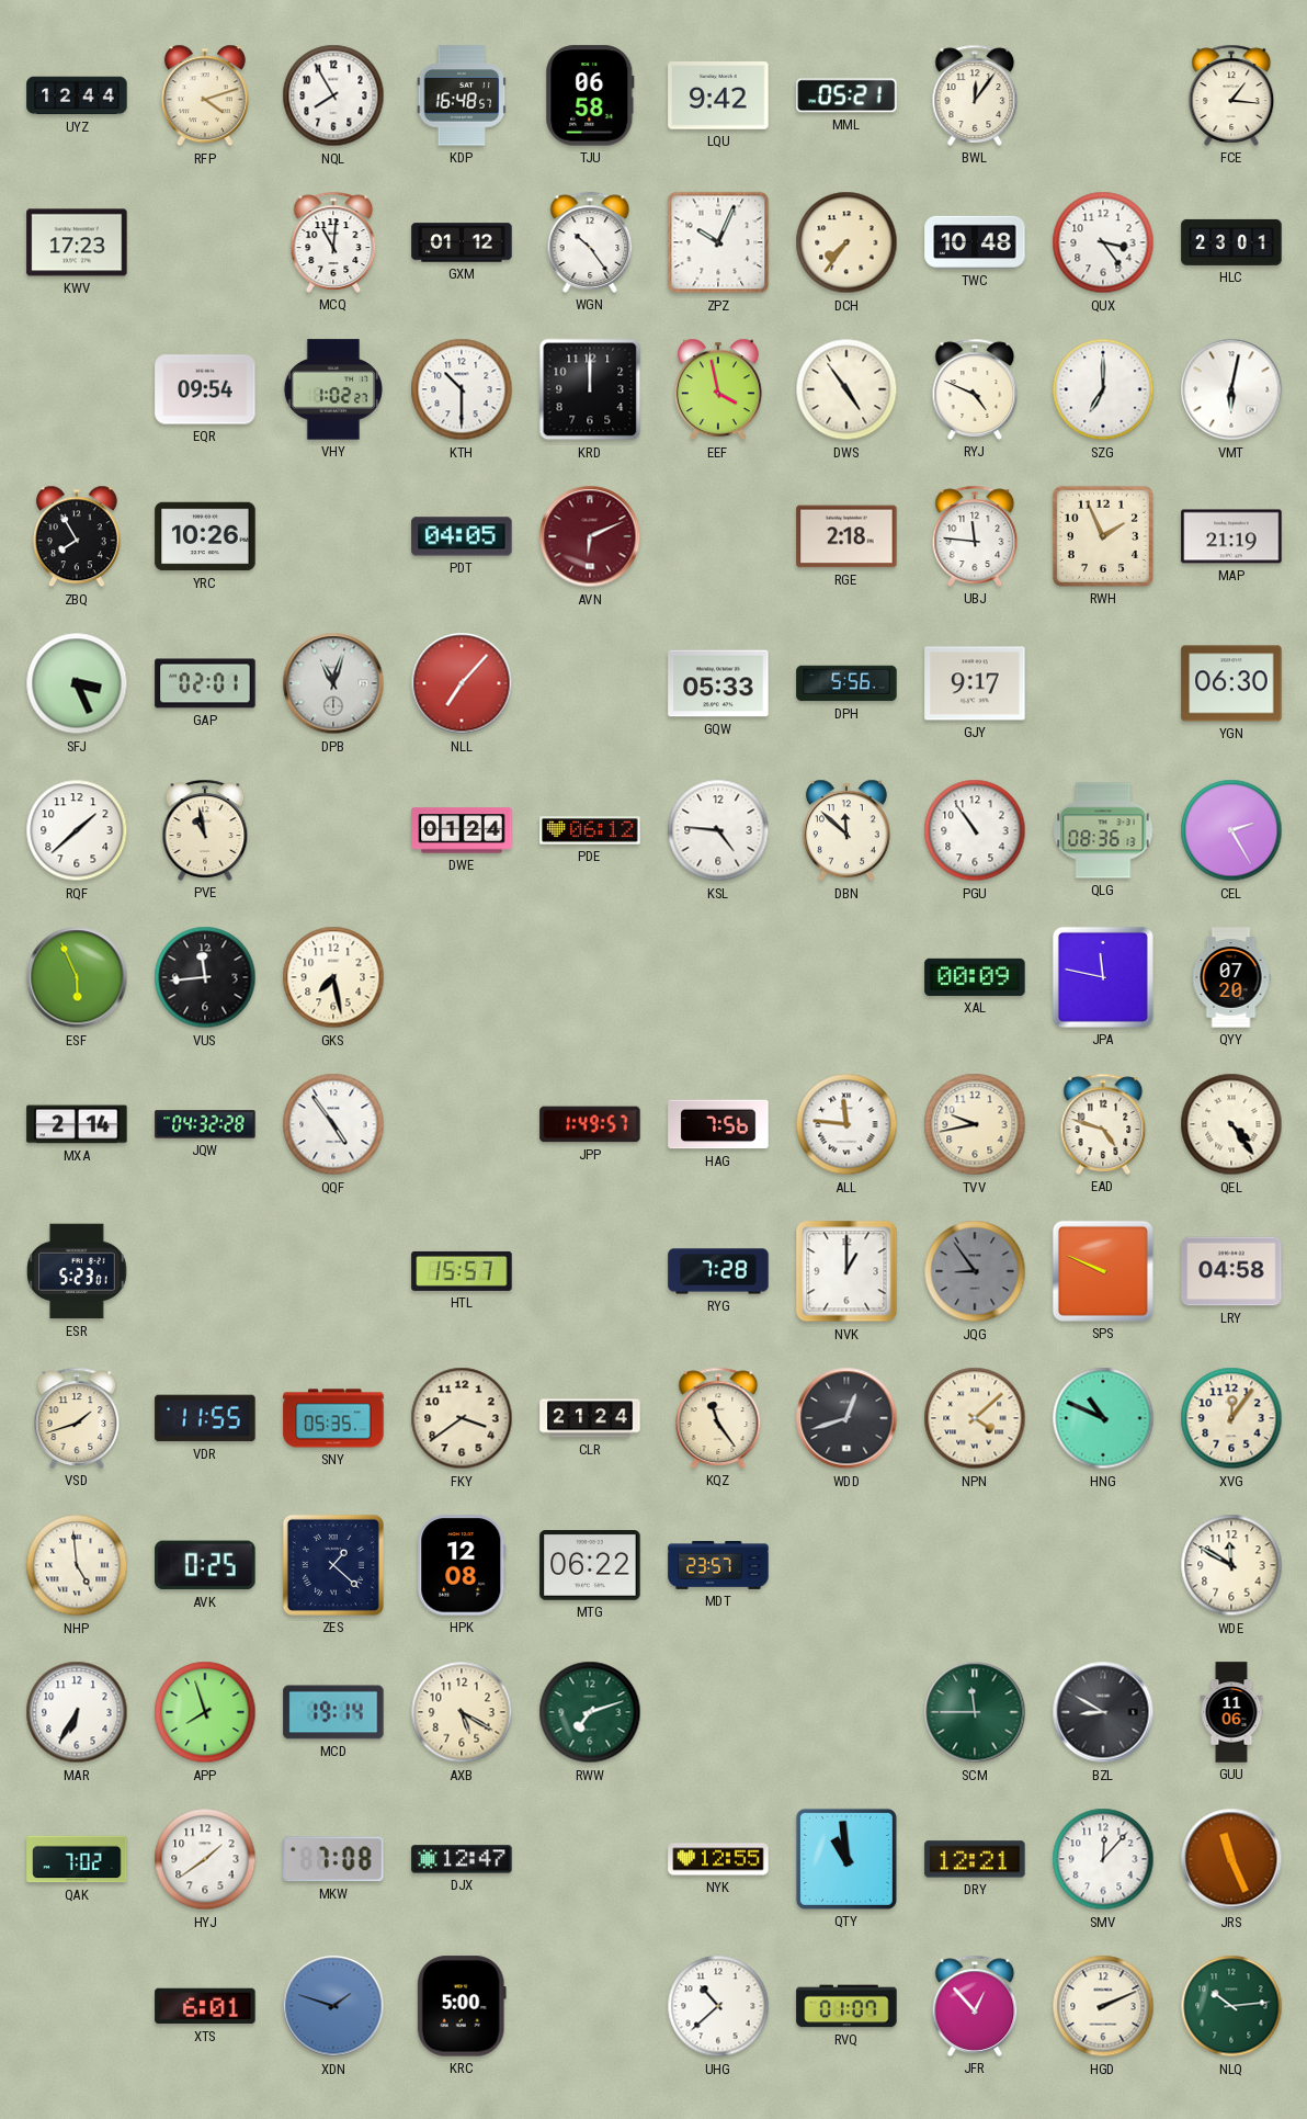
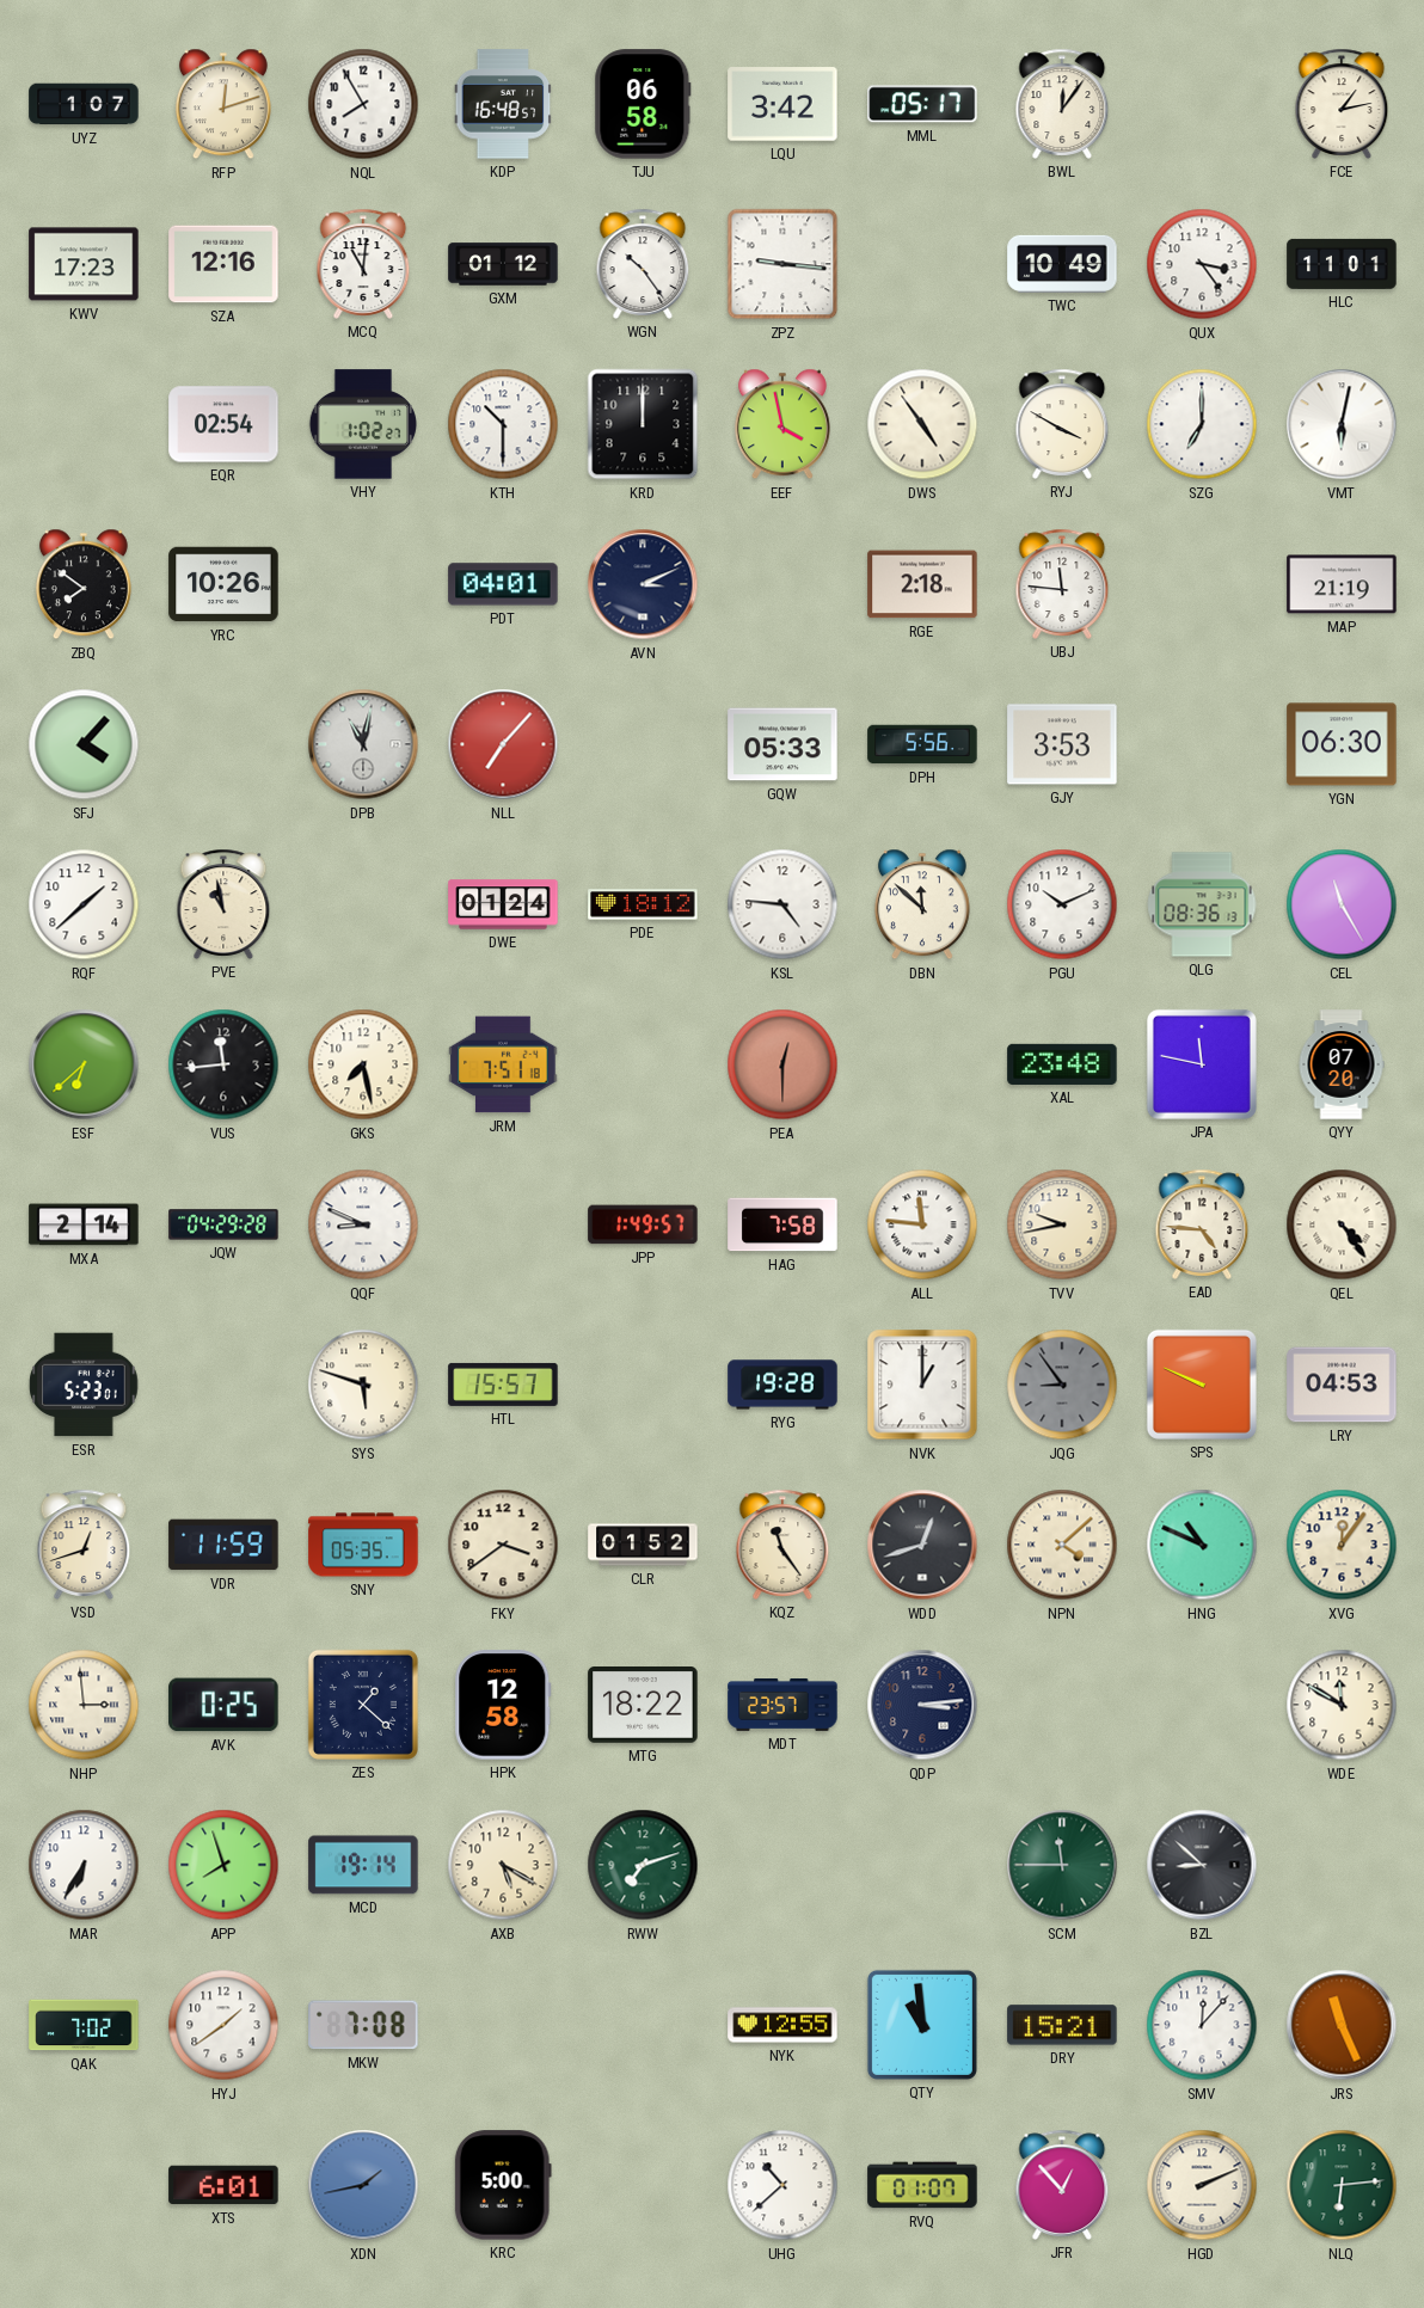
UYZ: 12:44 -> 1:07
RFP: 4:12 -> 12:12
LQU: 9:42 -> 3:42
MML: 05:21 -> 05:17
FCE: 1:16 -> 1:13
SZA: none -> 12:16
ZPZ: 10:04 -> 9:16
DCH: 7:36 -> none
TWC: 10:48 -> 10:49
HLC: 23:01 -> 11:01
EQR: 09:54 -> 02:54
RYJ: 4:49 -> 3:50
ZBQ: 7:55 -> 7:51
PDT: 04:05 -> 04:01
AVN: 6:11 -> 3:11
AVN dial: burgundy -> navy
RWH: 1:56 -> none
SFJ: 3:26 -> 4:07
GAP: 02:01 -> none
DPB: 11:03 -> 11:02
GJY: 9:17 -> 3:53
PDE: 06:12 -> 18:12
PGU: 10:54 -> 10:11
CEL: 2:25 -> 11:25
ESF: 5:56 -> 6:38
JRM: none -> 7:51
PEA: none -> 12:30
XAL: 00:09 -> 23:48
JQW: 04:32 -> 04:29
QQF: 4:54 -> 8:49
HAG: 7:56 -> 7:58
EAD: 4:48 -> 4:46
SYS: none -> 5:48
RYG: 7:28 -> 19:28
LRY: 04:58 -> 04:53
VSD: 1:42 -> 12:42
VDR: 11:55 -> 11:59
CLR: 21:24 -> 01:52
NHP: 4:59 -> 2:59
HPK: 12:08 -> 12:58
MTG: 06:22 -> 18:22
QDP: none -> 3:14
BZL: 8:50 -> 8:52
GUU: 11:06 -> none
DJX: 12:47 -> none
DRY: 12:21 -> 15:21
XDN: 1:48 -> 1:43
NLQ: 10:14 -> 6:14
